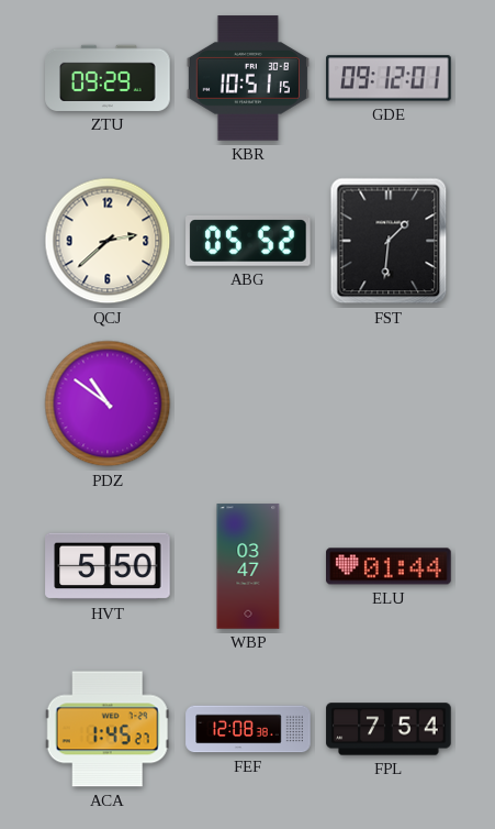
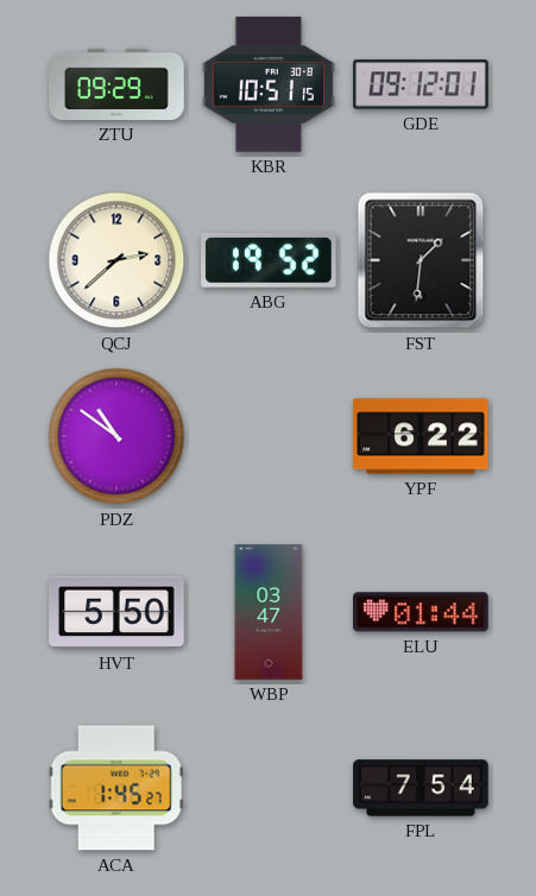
ABG: 05:52 -> 19:52
YPF: none -> 6:22
FEF: 12:08 -> none
